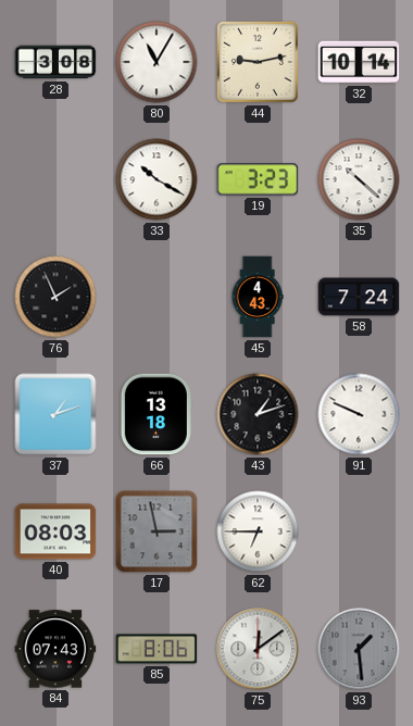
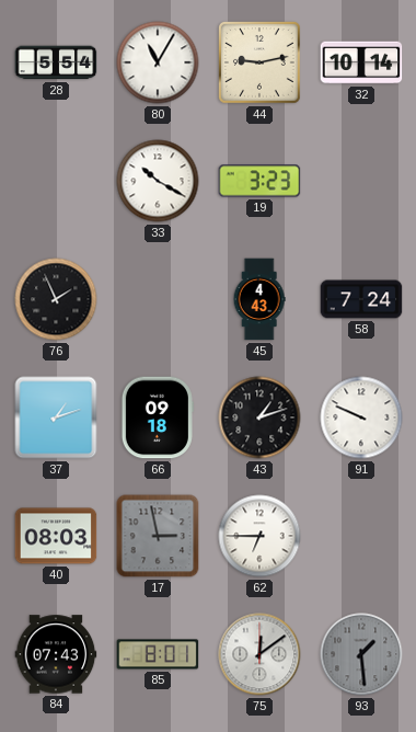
28: 3:08 -> 5:54
35: 10:22 -> none
66: 13:18 -> 09:18
85: 8:06 -> 8:01
